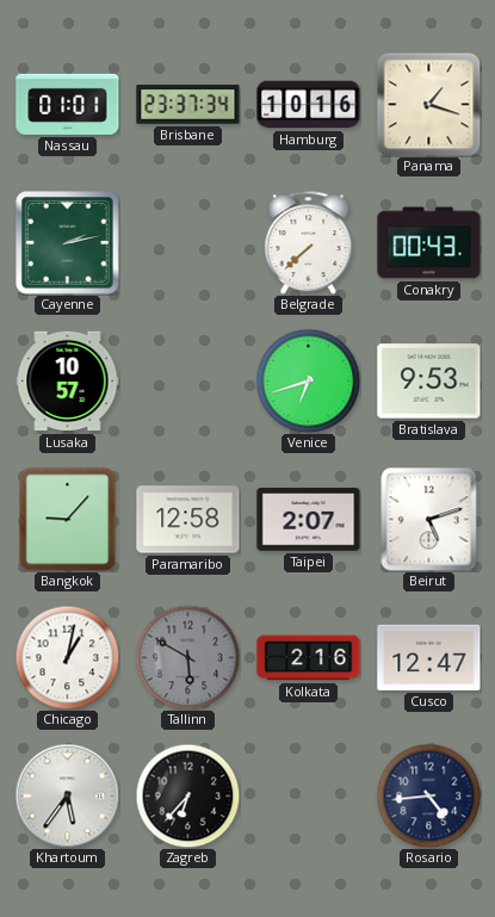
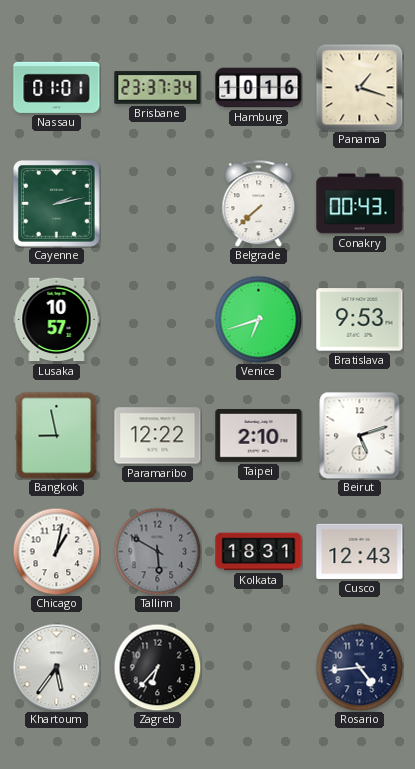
Bangkok: 9:07 -> 8:58
Paramaribo: 12:58 -> 12:22
Taipei: 2:07 -> 2:10
Kolkata: 2:16 -> 18:31
Cusco: 12:47 -> 12:43
